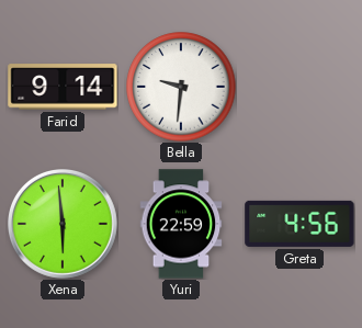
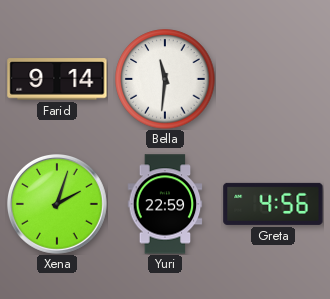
Bella: 9:31 -> 11:31
Xena: 5:59 -> 2:03
